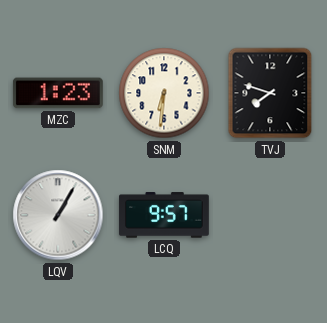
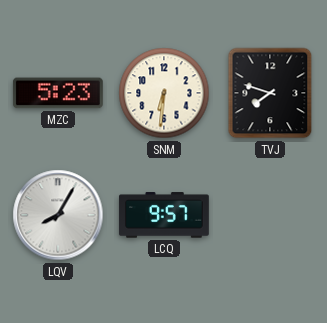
MZC: 1:23 -> 5:23
LQV: 1:05 -> 8:05
